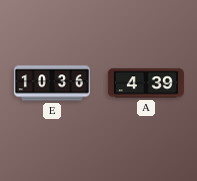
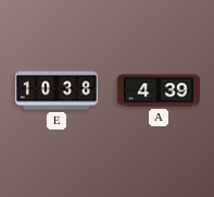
E: 10:36 -> 10:38
